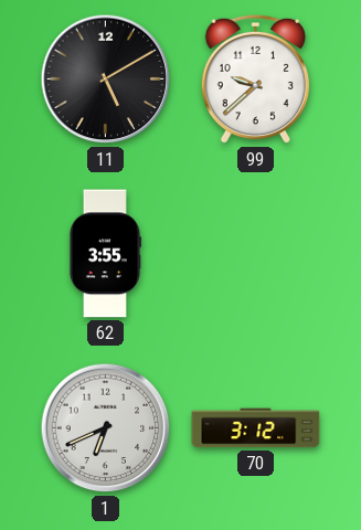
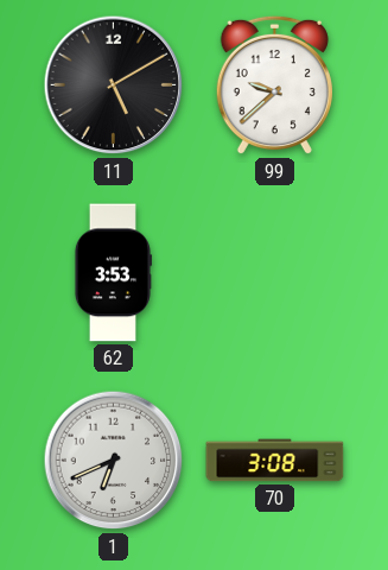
62: 3:55 -> 3:53
70: 3:12 -> 3:08
